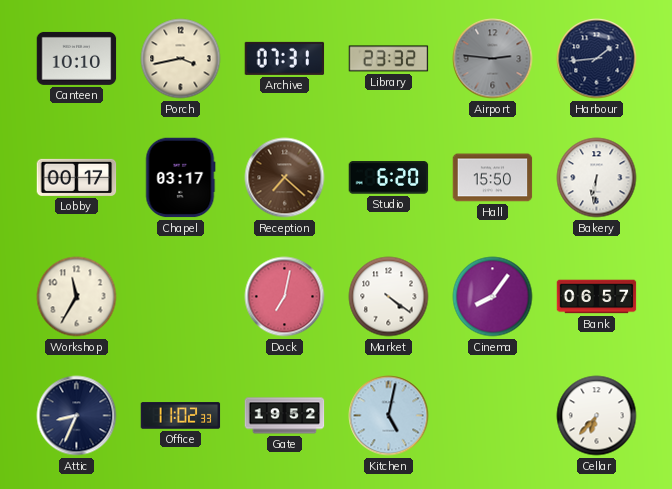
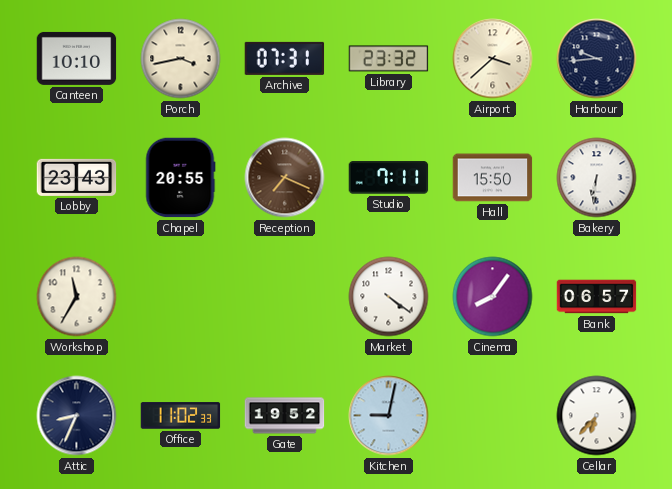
Airport: 2:46 -> 3:38
Airport dial: grey -> cream
Harbour: 1:44 -> 9:44
Lobby: 00:17 -> 23:43
Chapel: 03:17 -> 20:55
Reception: 7:22 -> 7:19
Studio: 6:20 -> 7:11
Dock: 7:02 -> none
Kitchen: 5:02 -> 9:02
